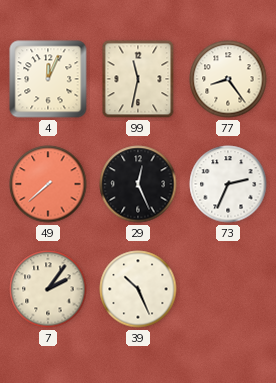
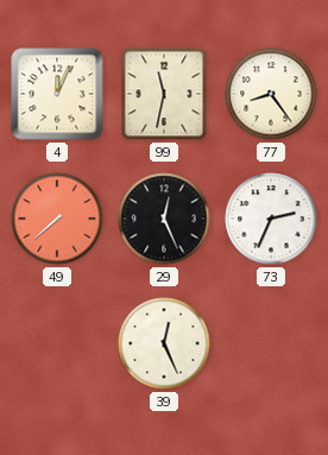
7: 2:06 -> none
39: 10:26 -> 12:26
